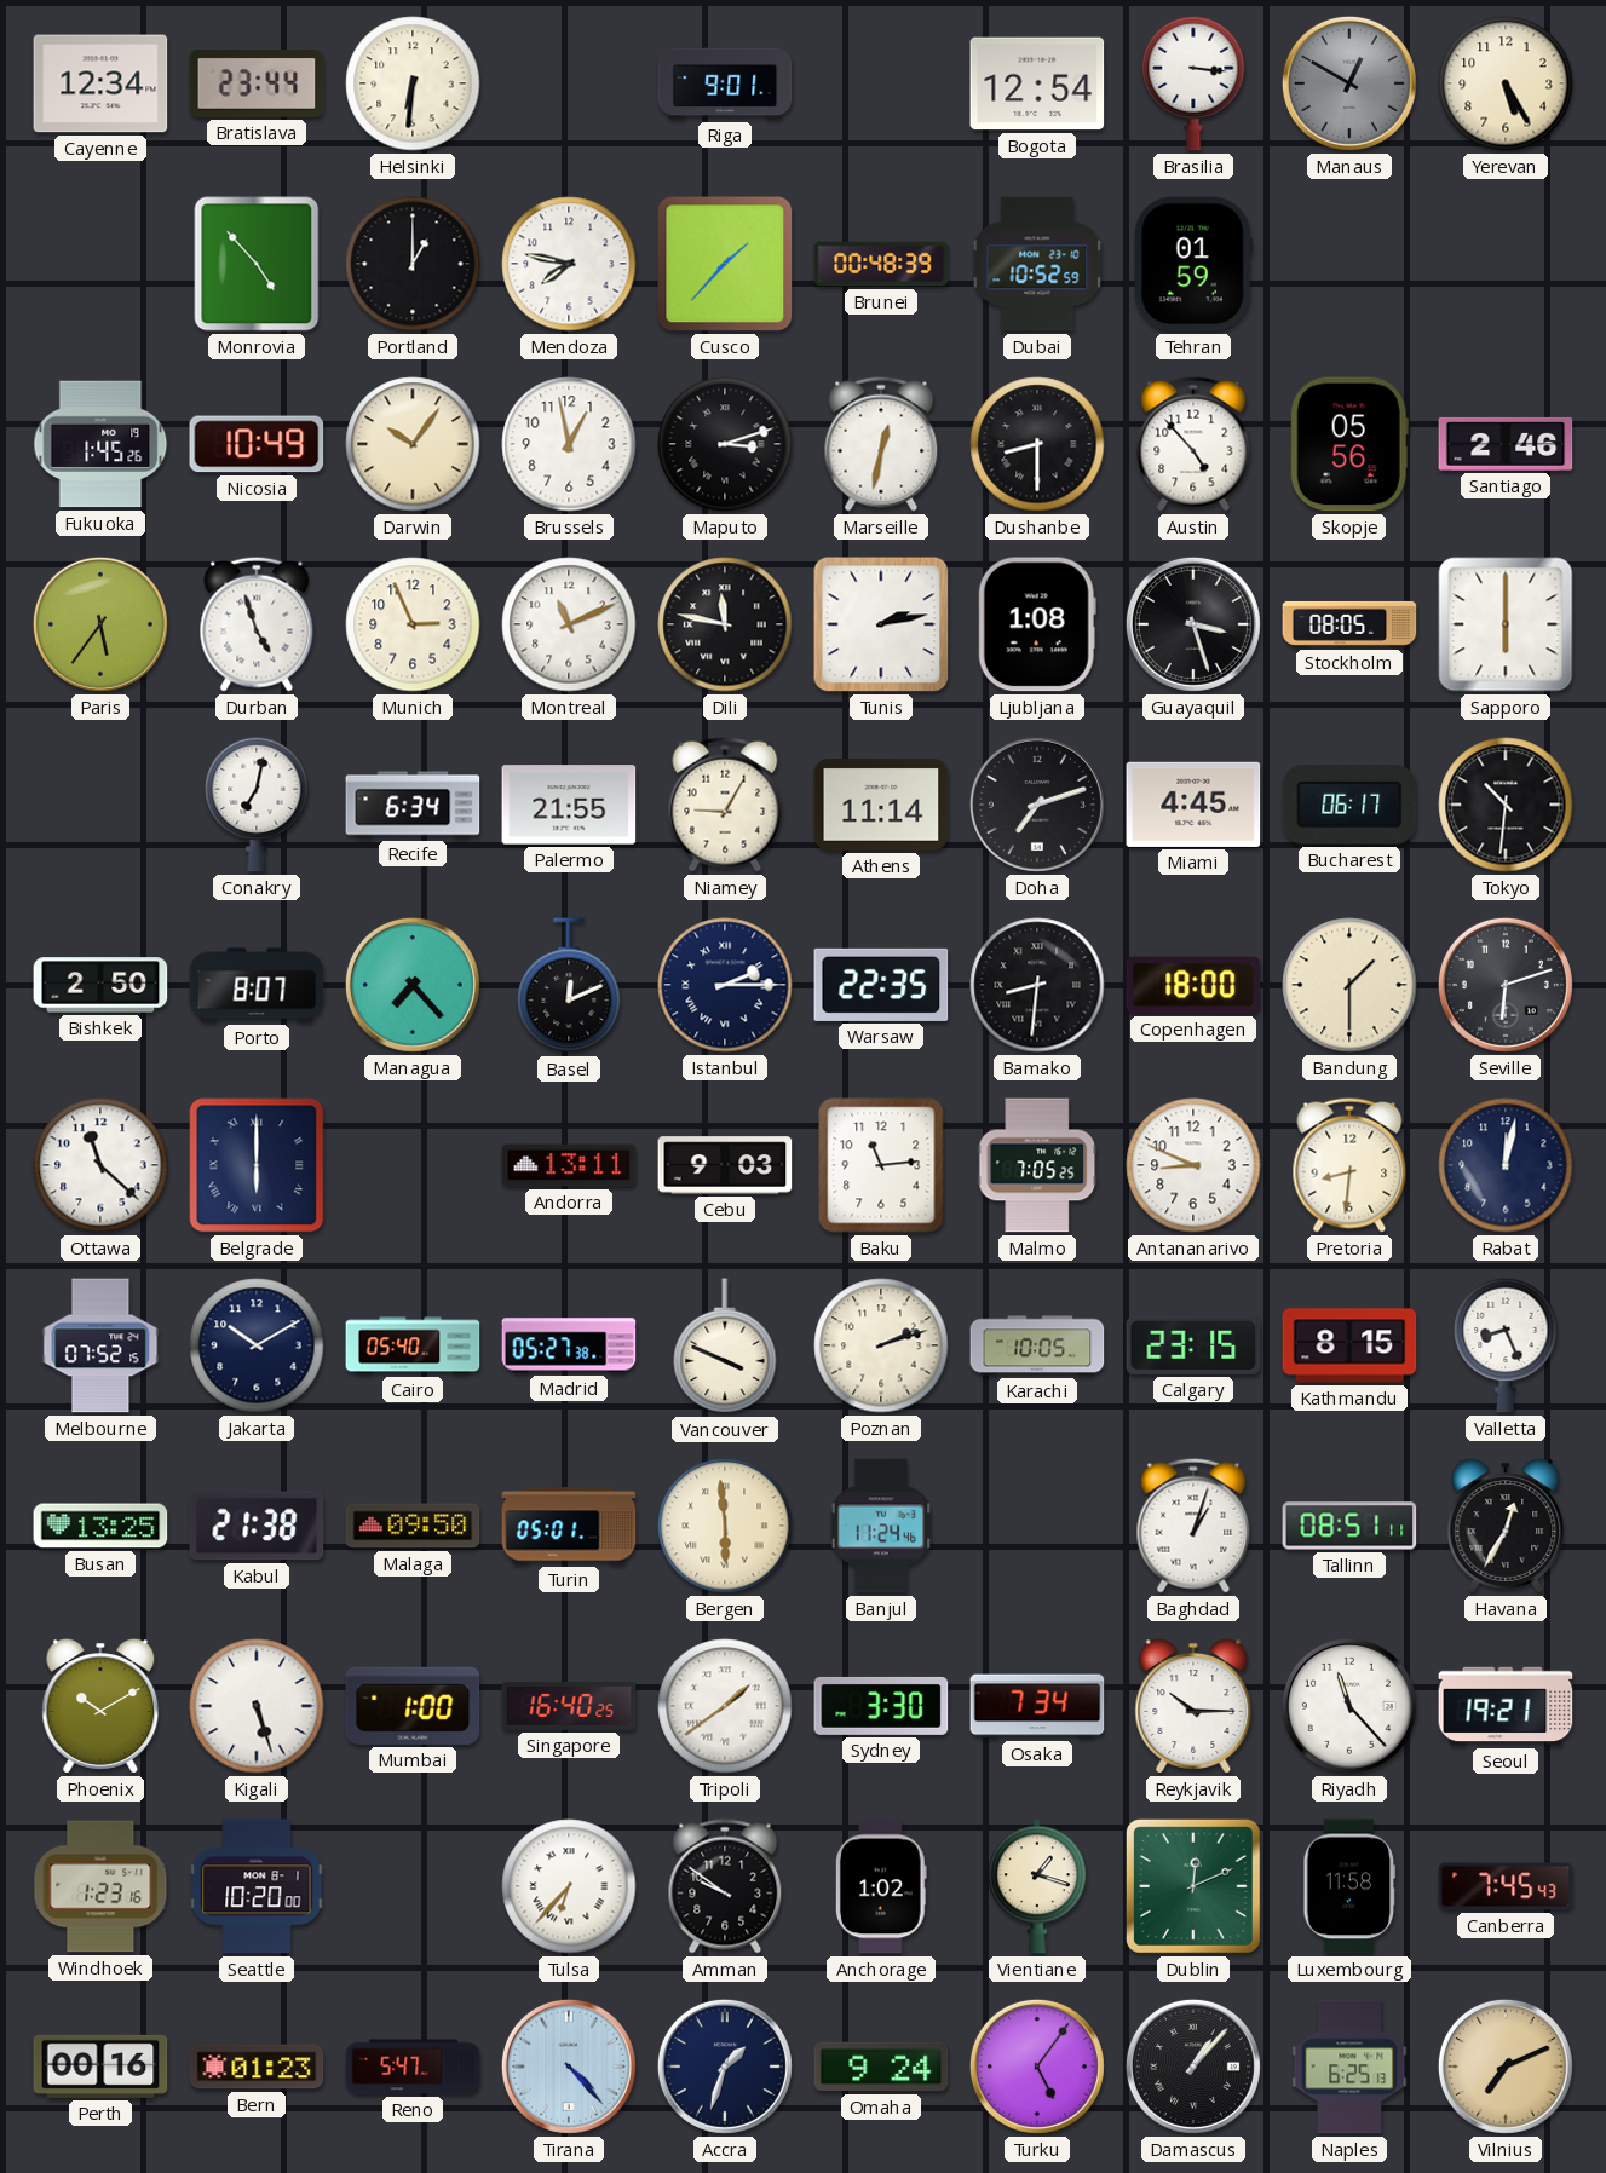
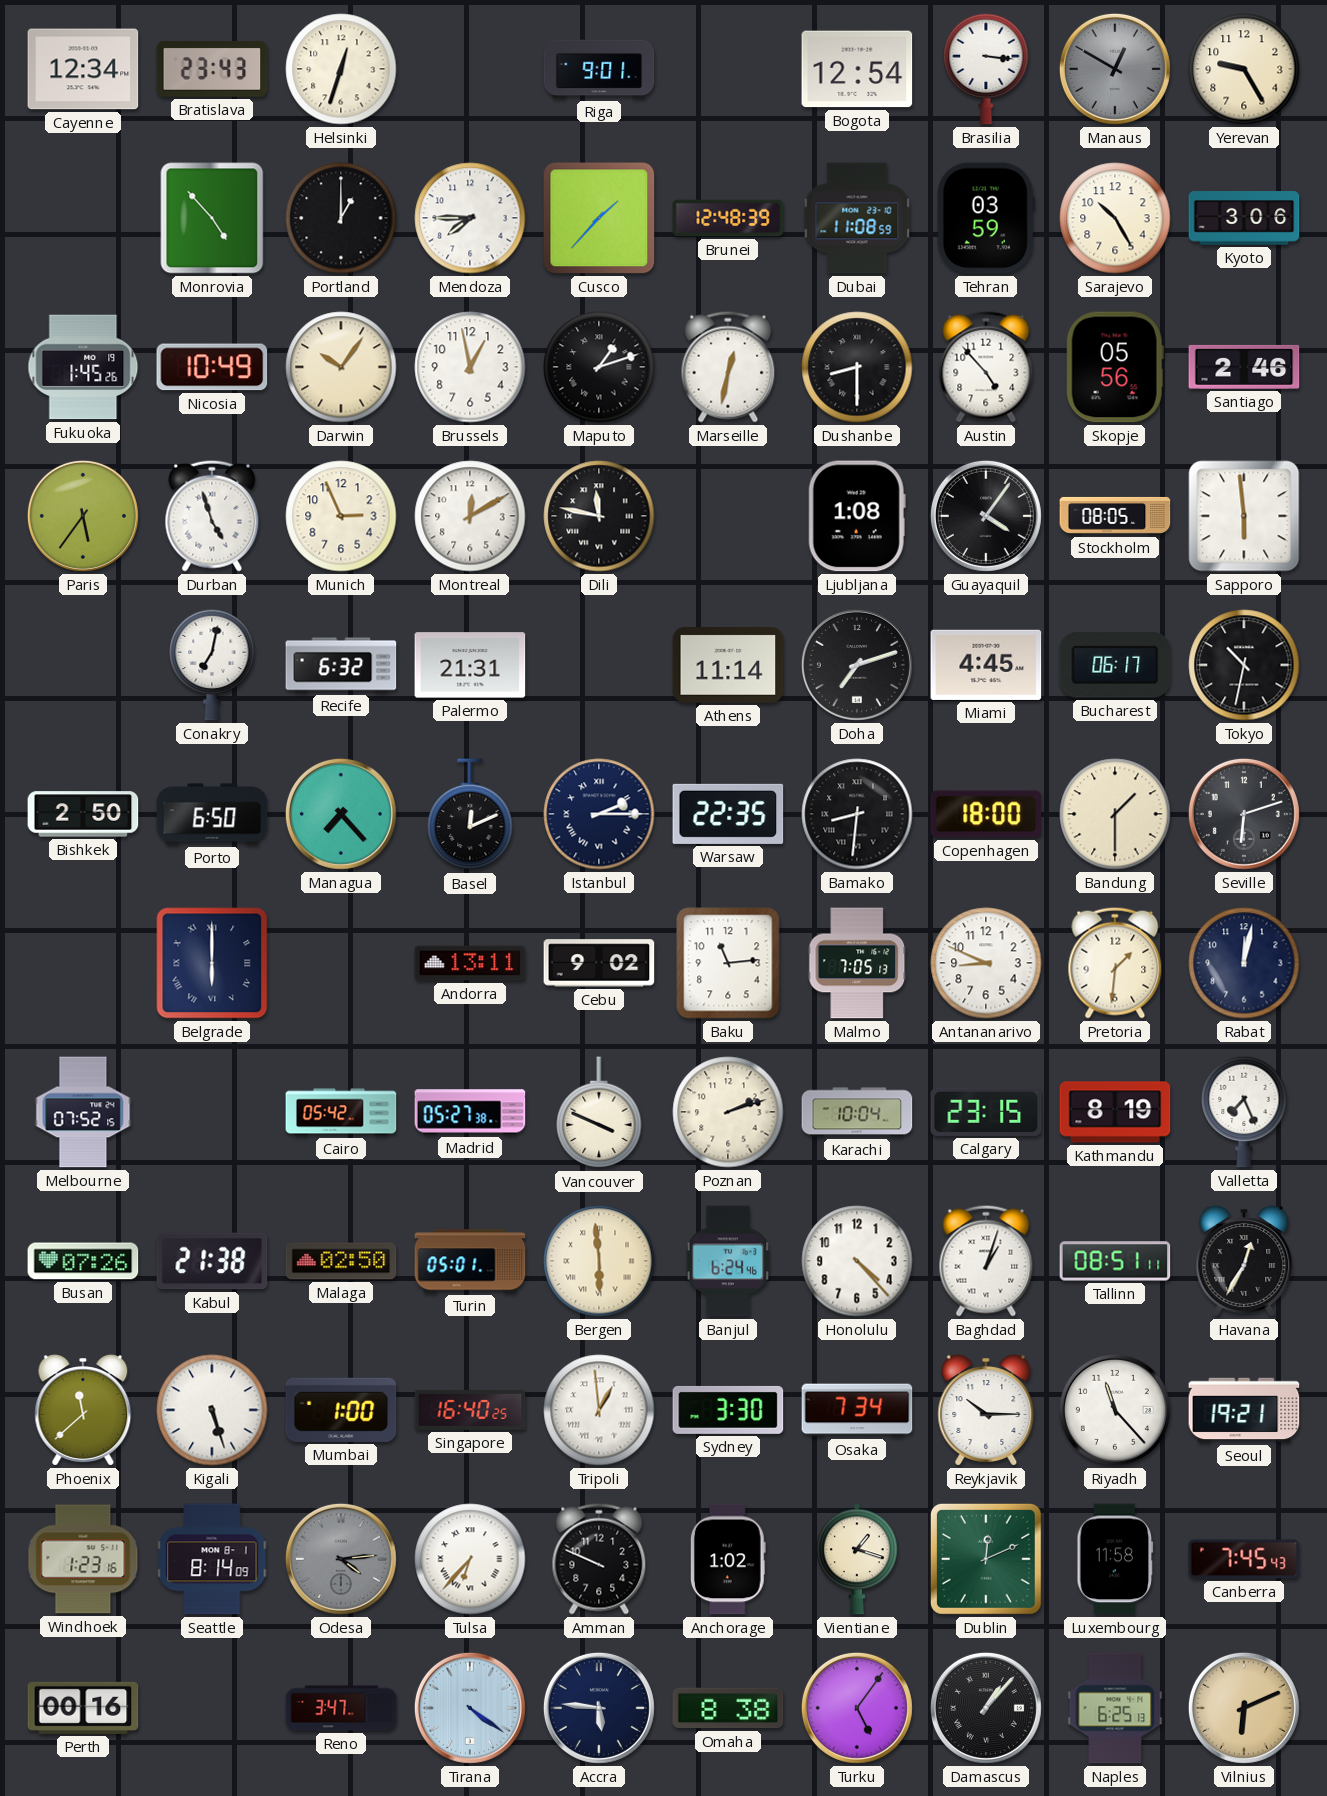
Bratislava: 23:44 -> 23:43
Helsinki: 6:31 -> 12:33
Yerevan: 5:25 -> 9:25
Mendoza: 7:47 -> 7:45
Brunei: 00:48 -> 12:48
Dubai: 10:52 -> 11:08
Tehran: 01:59 -> 03:59
Sarajevo: none -> 10:25
Kyoto: none -> 3:06
Maputo: 3:12 -> 1:12
Montreal: 11:11 -> 12:10
Tunis: 2:13 -> none
Guayaquil: 3:27 -> 4:06
Sapporo: 6:00 -> 5:59
Recife: 6:34 -> 6:32
Palermo: 21:55 -> 21:31
Niamey: 9:05 -> none
Tokyo: 10:31 -> 10:32
Porto: 8:07 -> 6:50
Ottawa: 11:22 -> none
Cebu: 9:03 -> 9:02
Malmo: 7:05:25 -> 7:05:13
Pretoria: 8:31 -> 1:31
Jakarta: 10:10 -> none
Cairo: 05:40 -> 05:42
Karachi: 10:05 -> 10:04
Kathmandu: 8:15 -> 8:19
Valletta: 8:26 -> 7:26
Busan: 13:25 -> 07:26
Malaga: 09:50 -> 02:50
Banjul: 11:24 -> 6:24
Honolulu: none -> 4:23
Phoenix: 10:10 -> 11:38
Tripoli: 1:39 -> 12:59
Seattle: 10:20 -> 8:14
Odesa: none -> 4:14
Amman: 9:51 -> 9:49
Bern: 01:23 -> none
Reno: 5:47 -> 3:47
Tirana: 4:23 -> 4:21
Accra: 1:33 -> 5:46
Omaha: 9:24 -> 8:38
Vilnius: 7:11 -> 6:11
